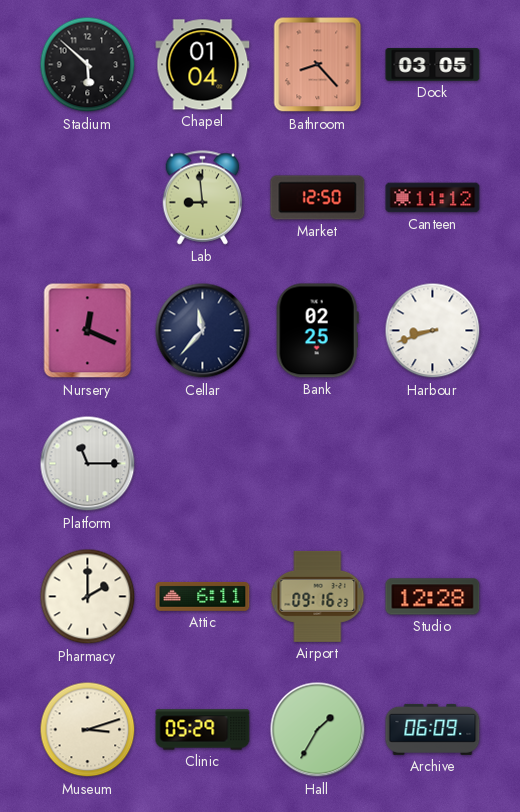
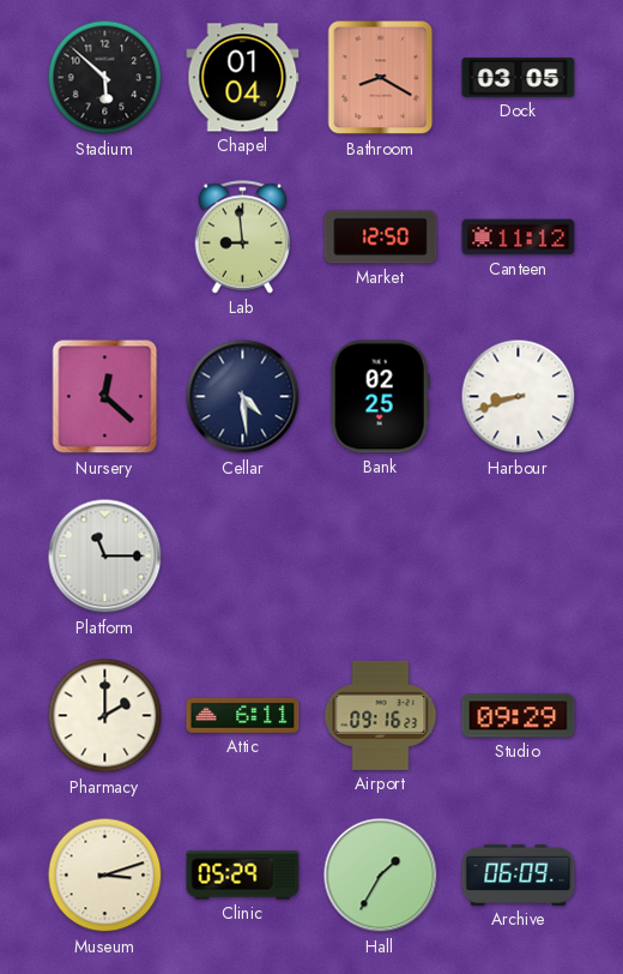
Bathroom: 8:23 -> 8:20
Nursery: 12:19 -> 12:22
Cellar: 11:37 -> 4:29
Studio: 12:28 -> 09:29
